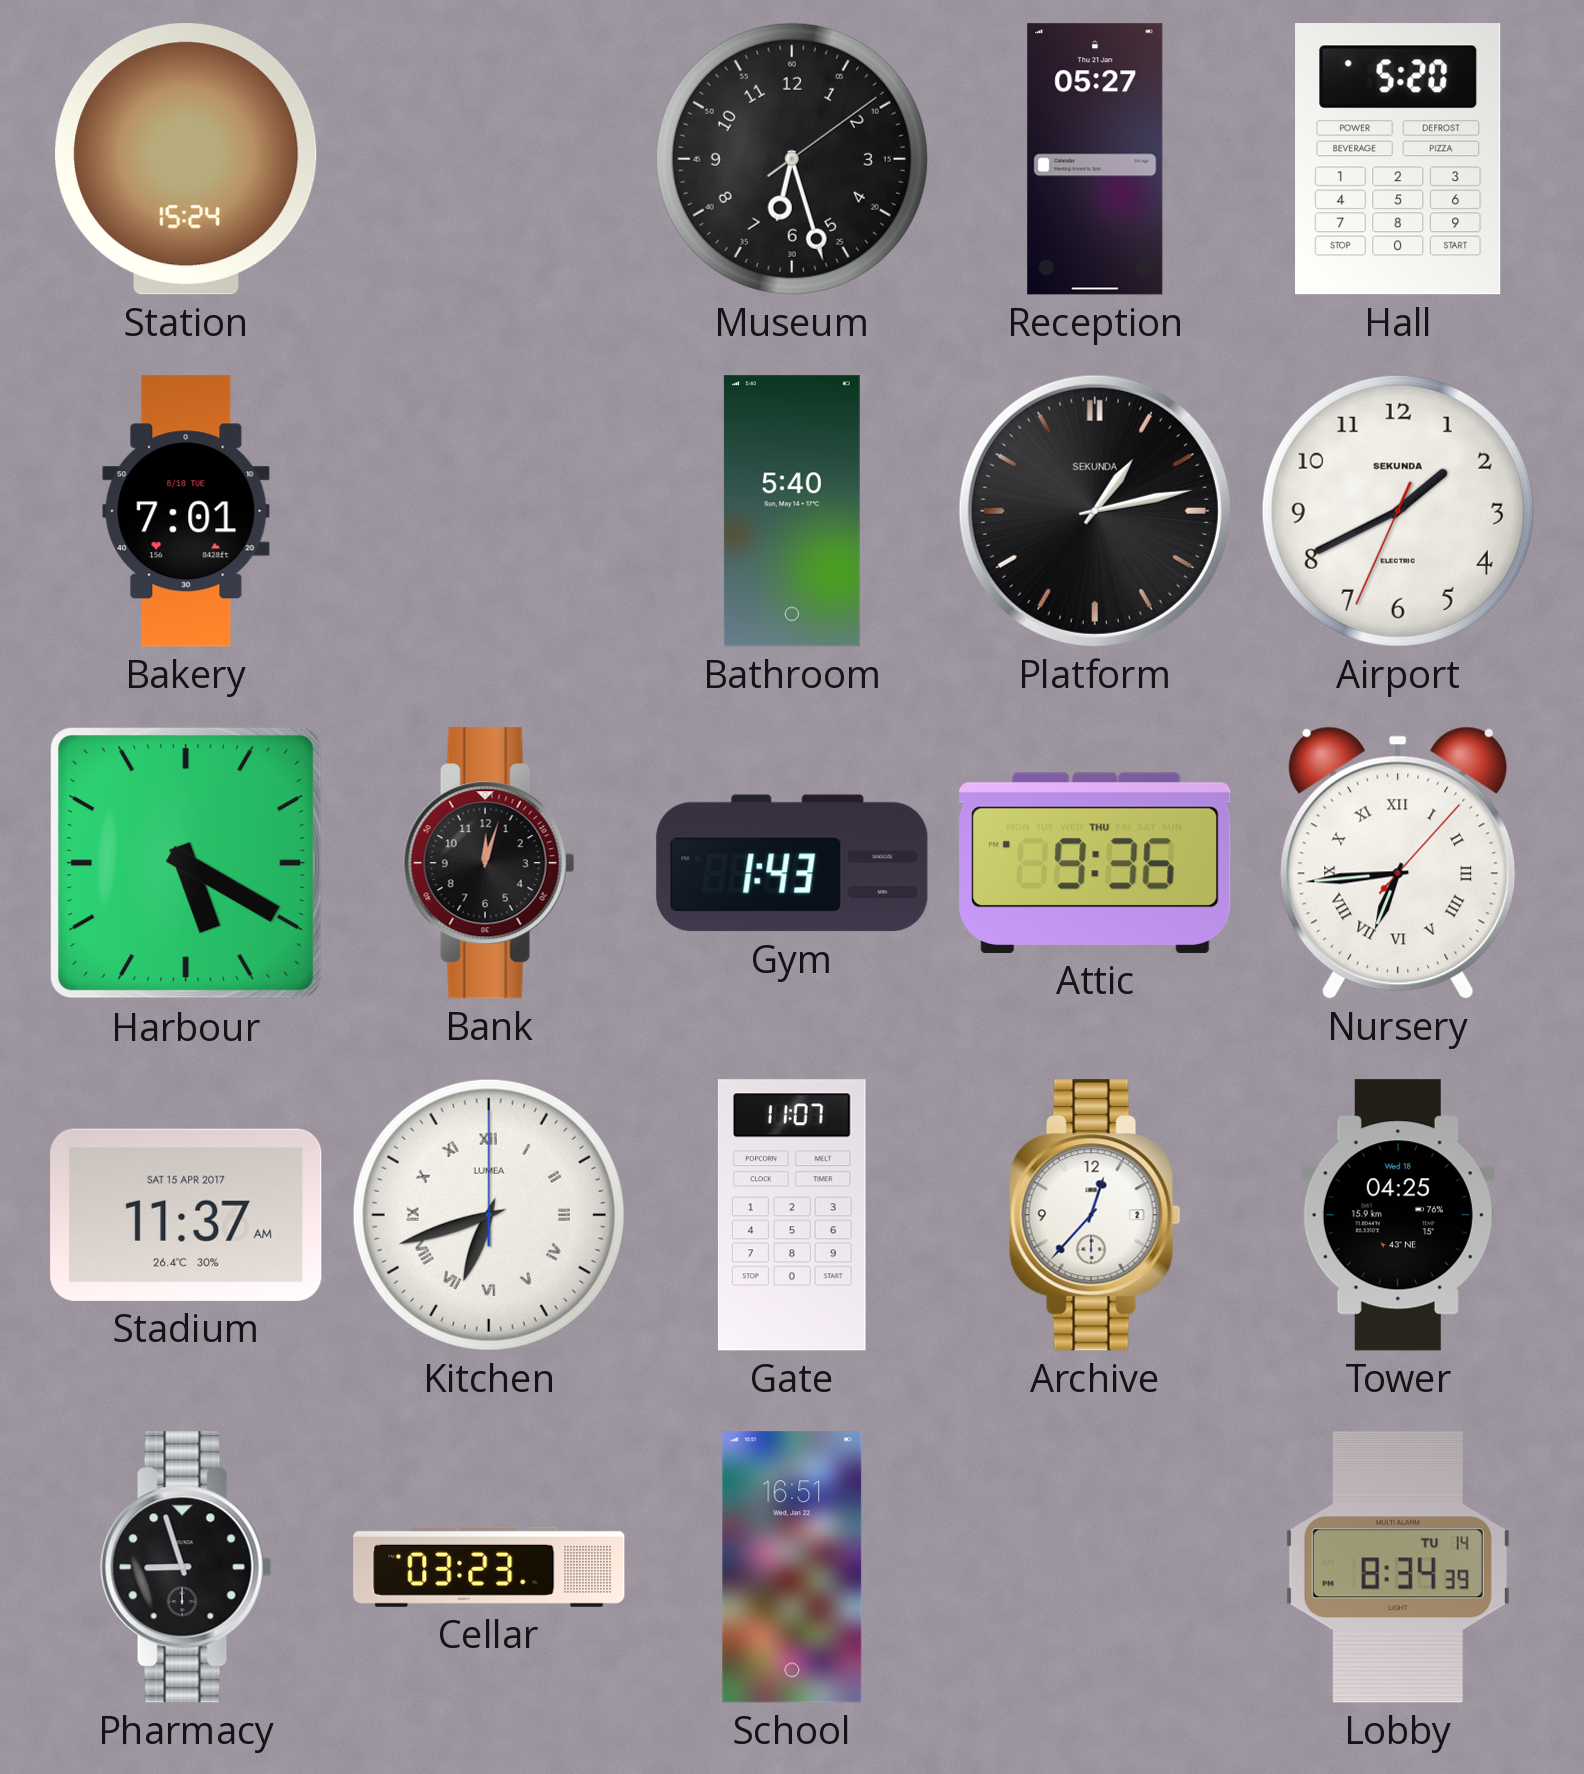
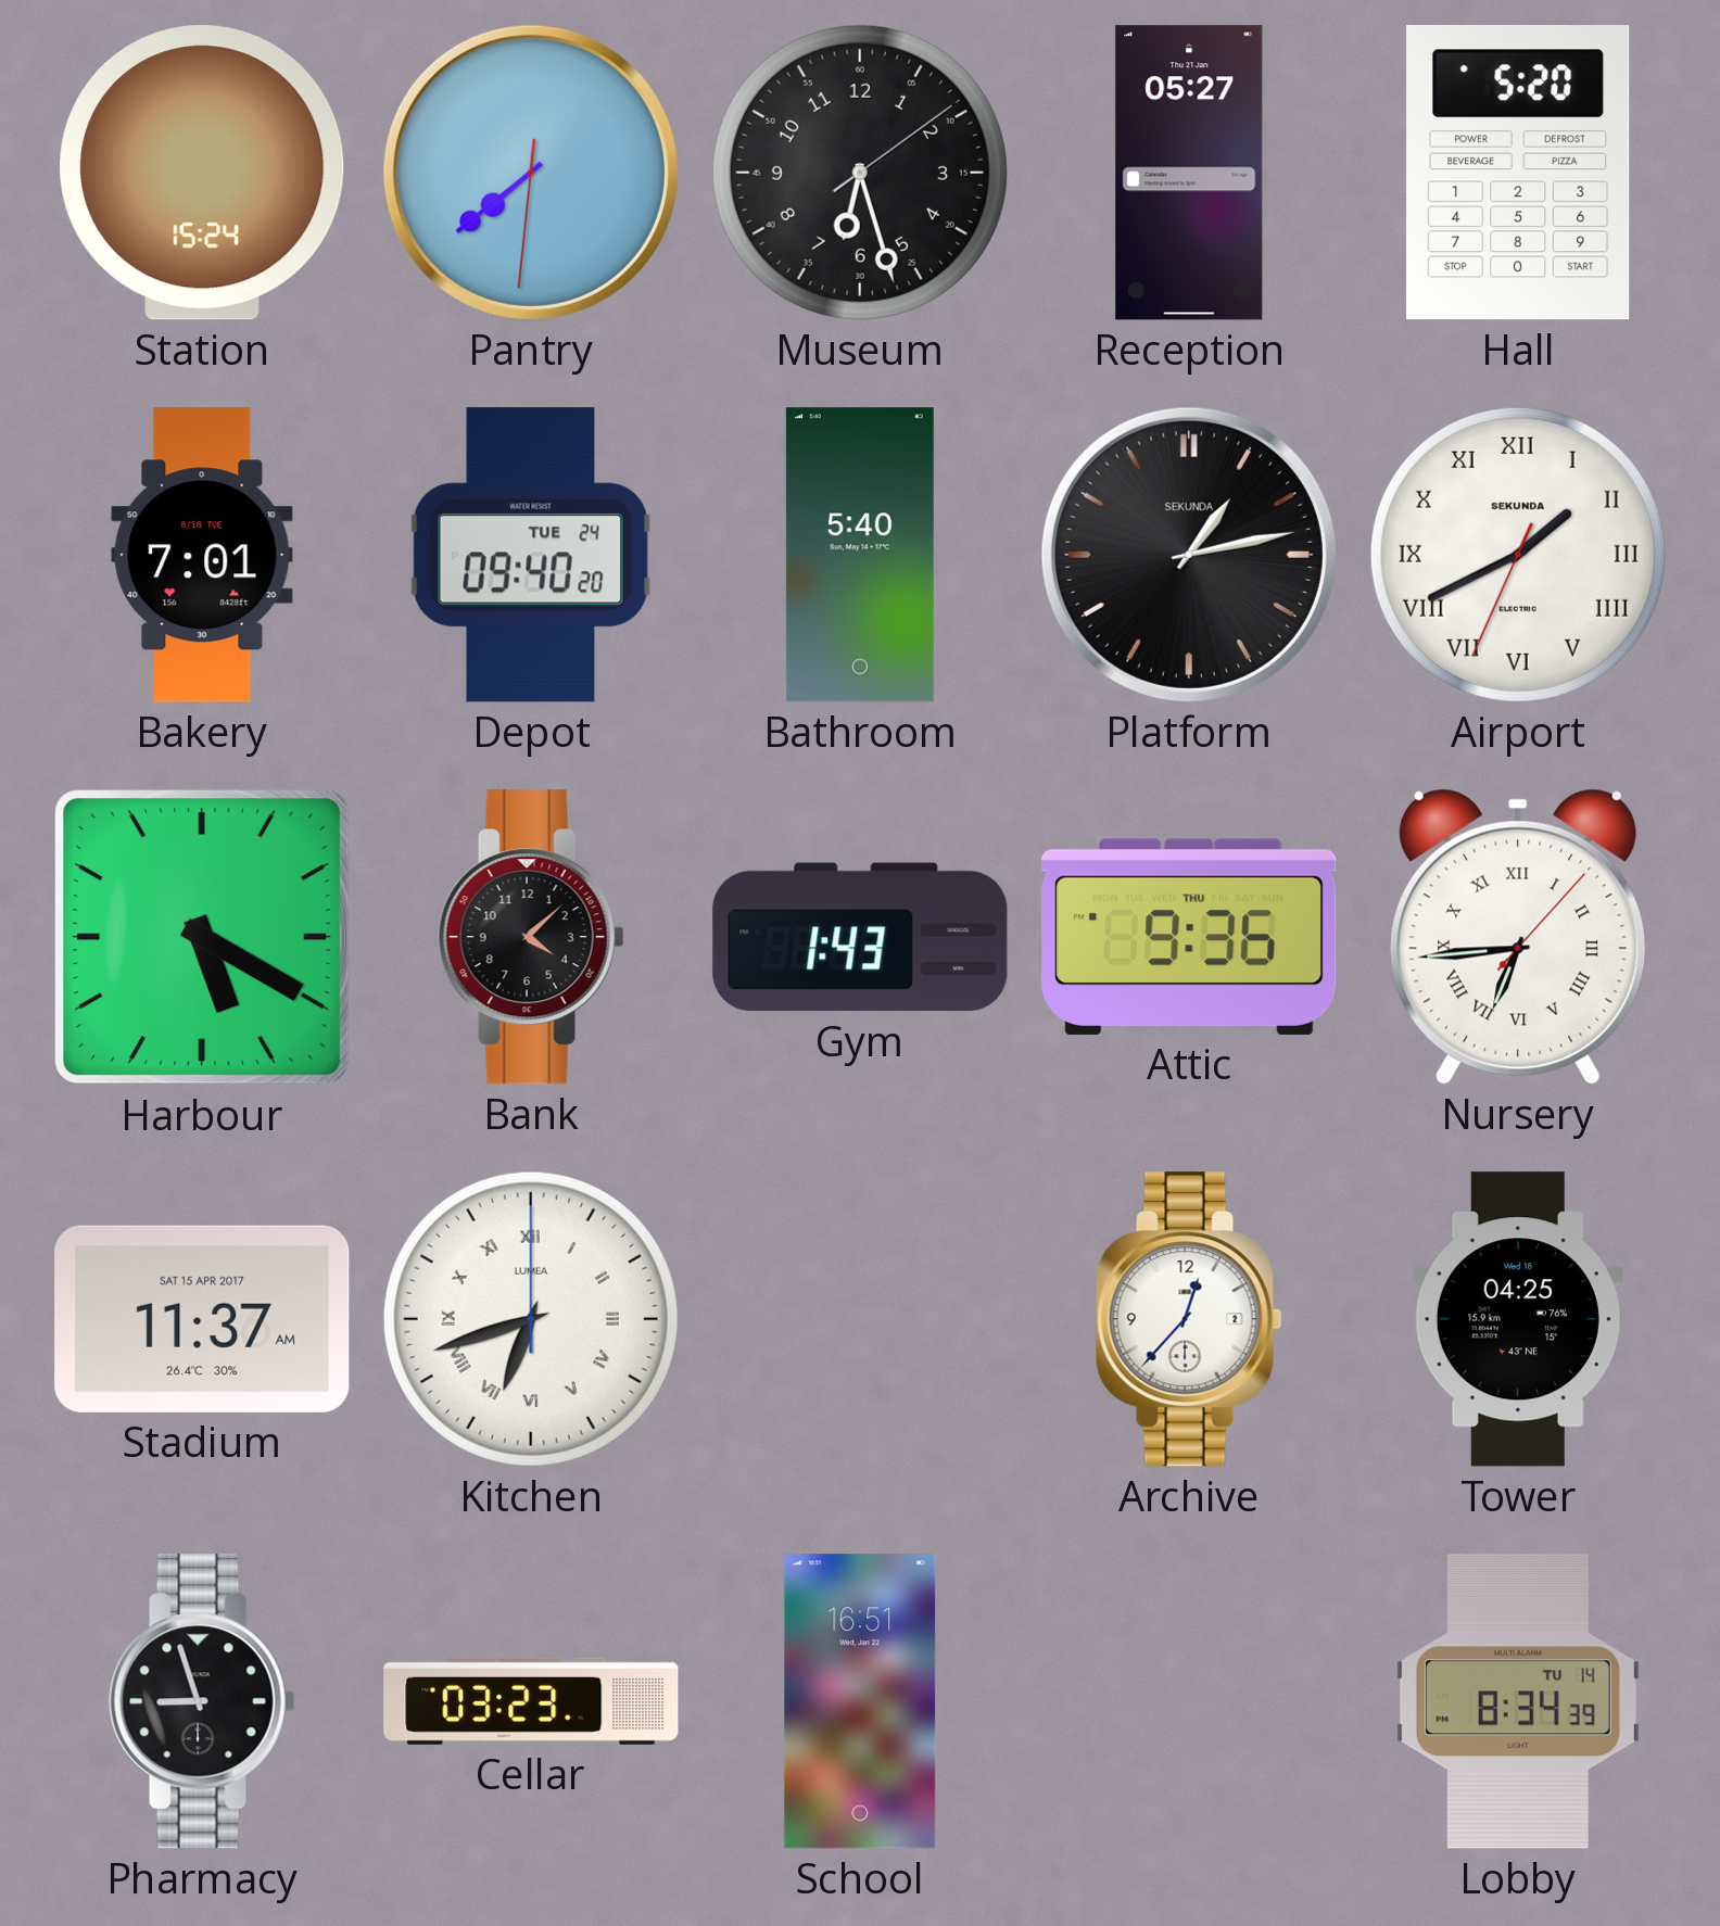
Pantry: none -> 7:38
Depot: none -> 09:40
Airport numerals: Arabic -> Roman
Bank: 12:03 -> 4:08
Gate: 11:07 -> none
